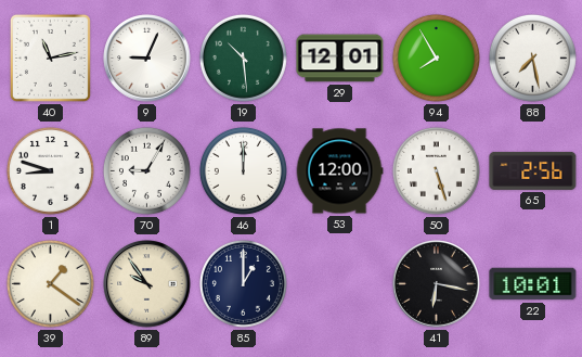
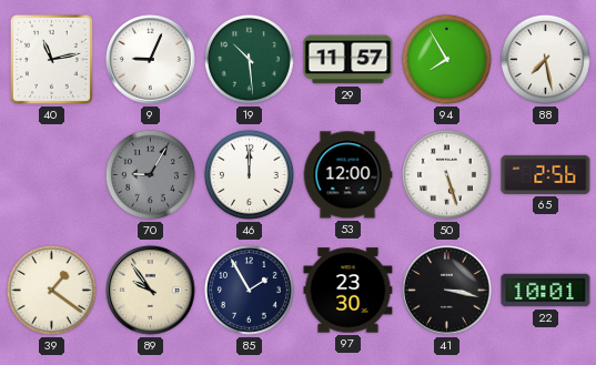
29: 12:01 -> 11:57
1: 8:48 -> none
70 dial: white -> grey
85: 1:00 -> 1:55
97: none -> 23:30
41: 6:17 -> 3:17
